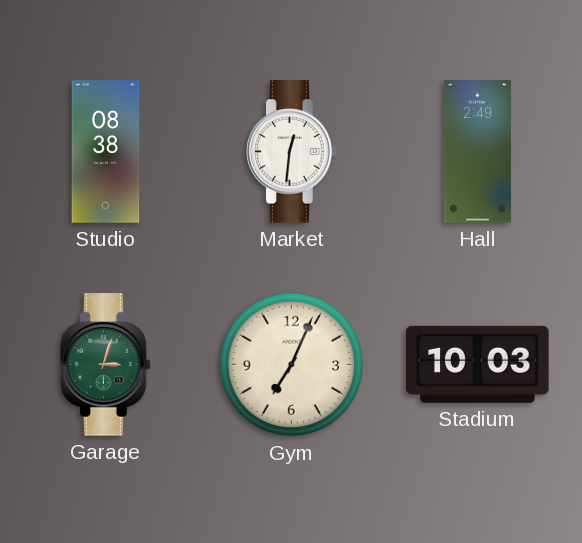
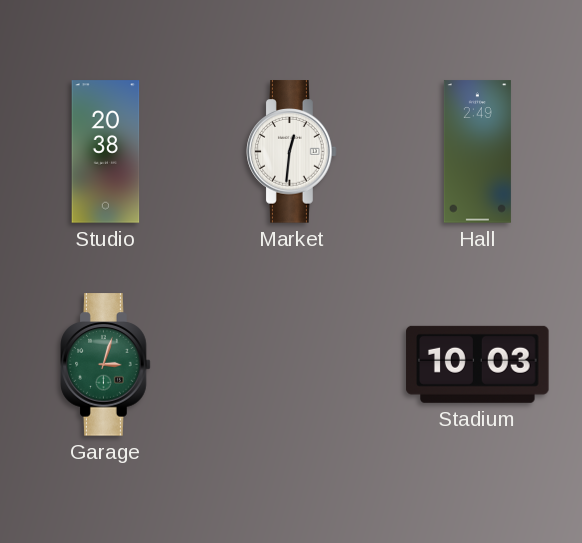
Studio: 08:38 -> 20:38
Gym: 7:04 -> none
